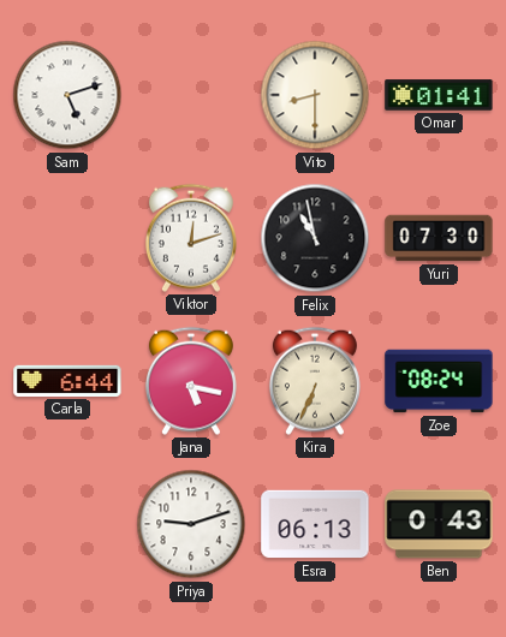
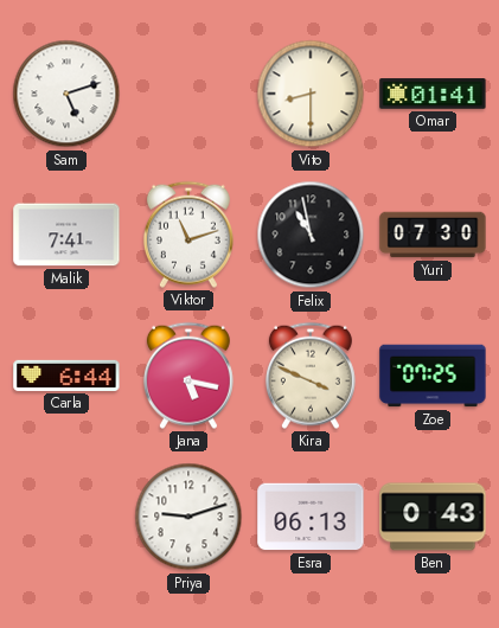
Malik: none -> 7:41
Viktor: 12:12 -> 11:12
Kira: 6:34 -> 3:49
Zoe: 08:24 -> 07:25
